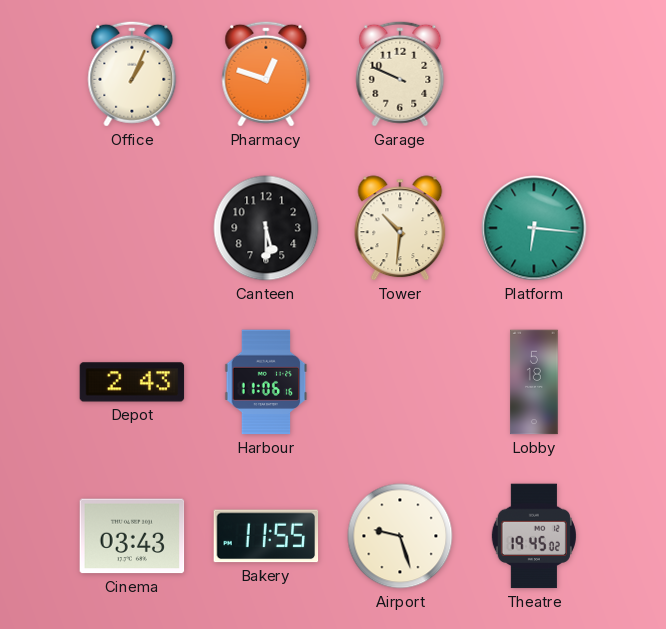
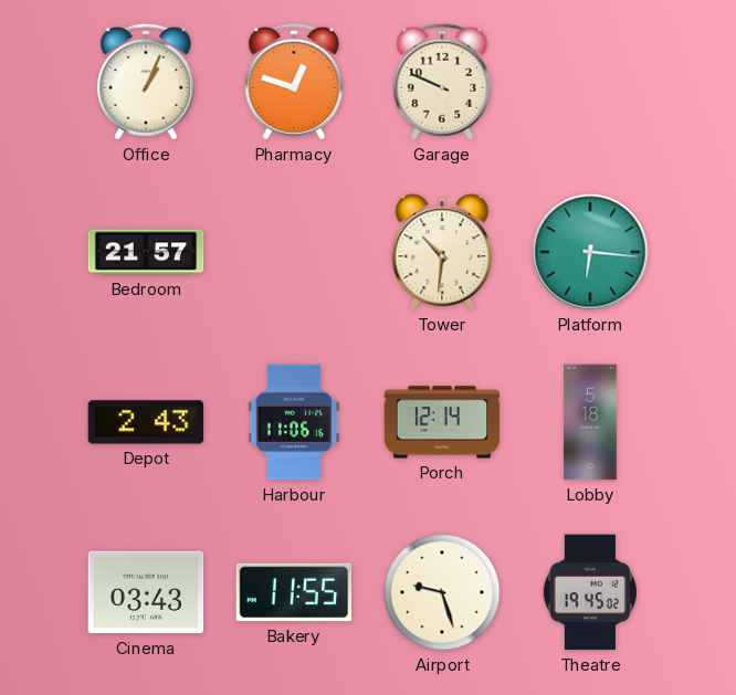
Bedroom: none -> 21:57
Canteen: 5:30 -> none
Porch: none -> 12:14
